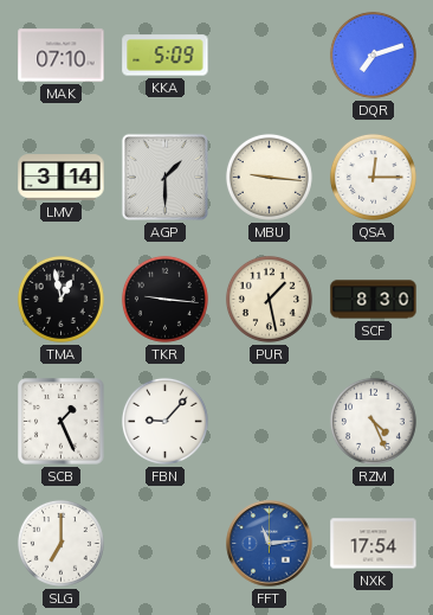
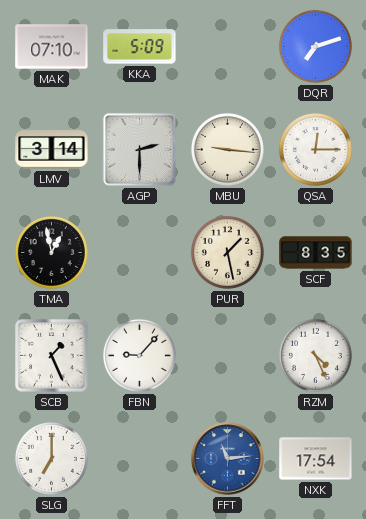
AGP: 1:30 -> 2:30
TKR: 9:16 -> none
SCF: 8:30 -> 8:35
